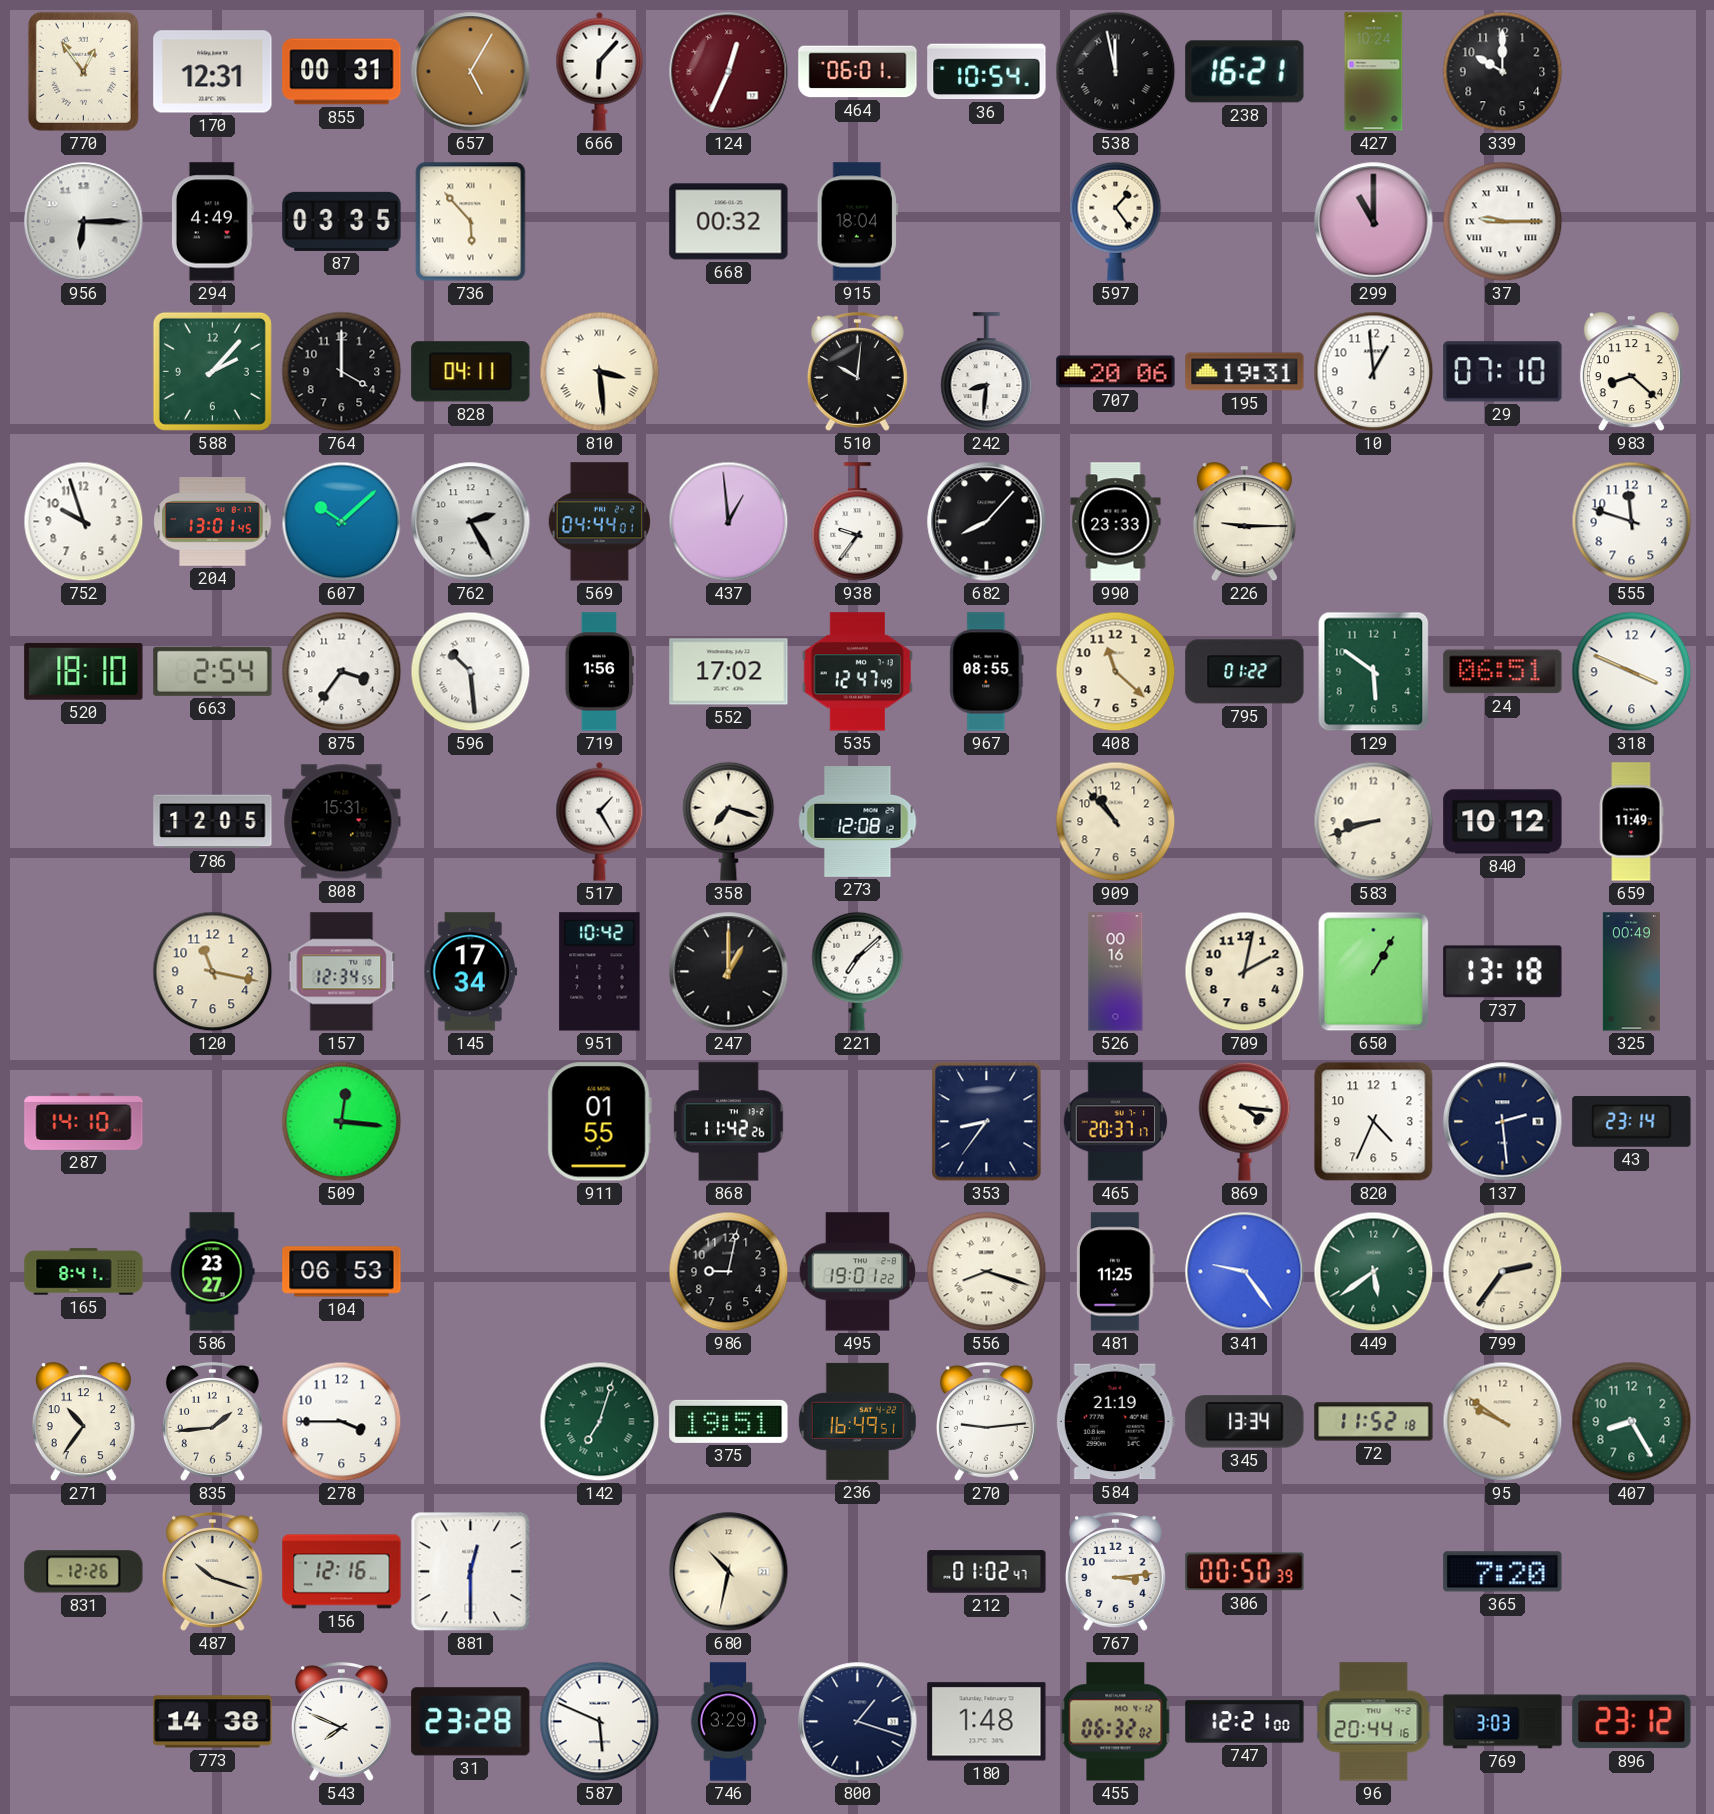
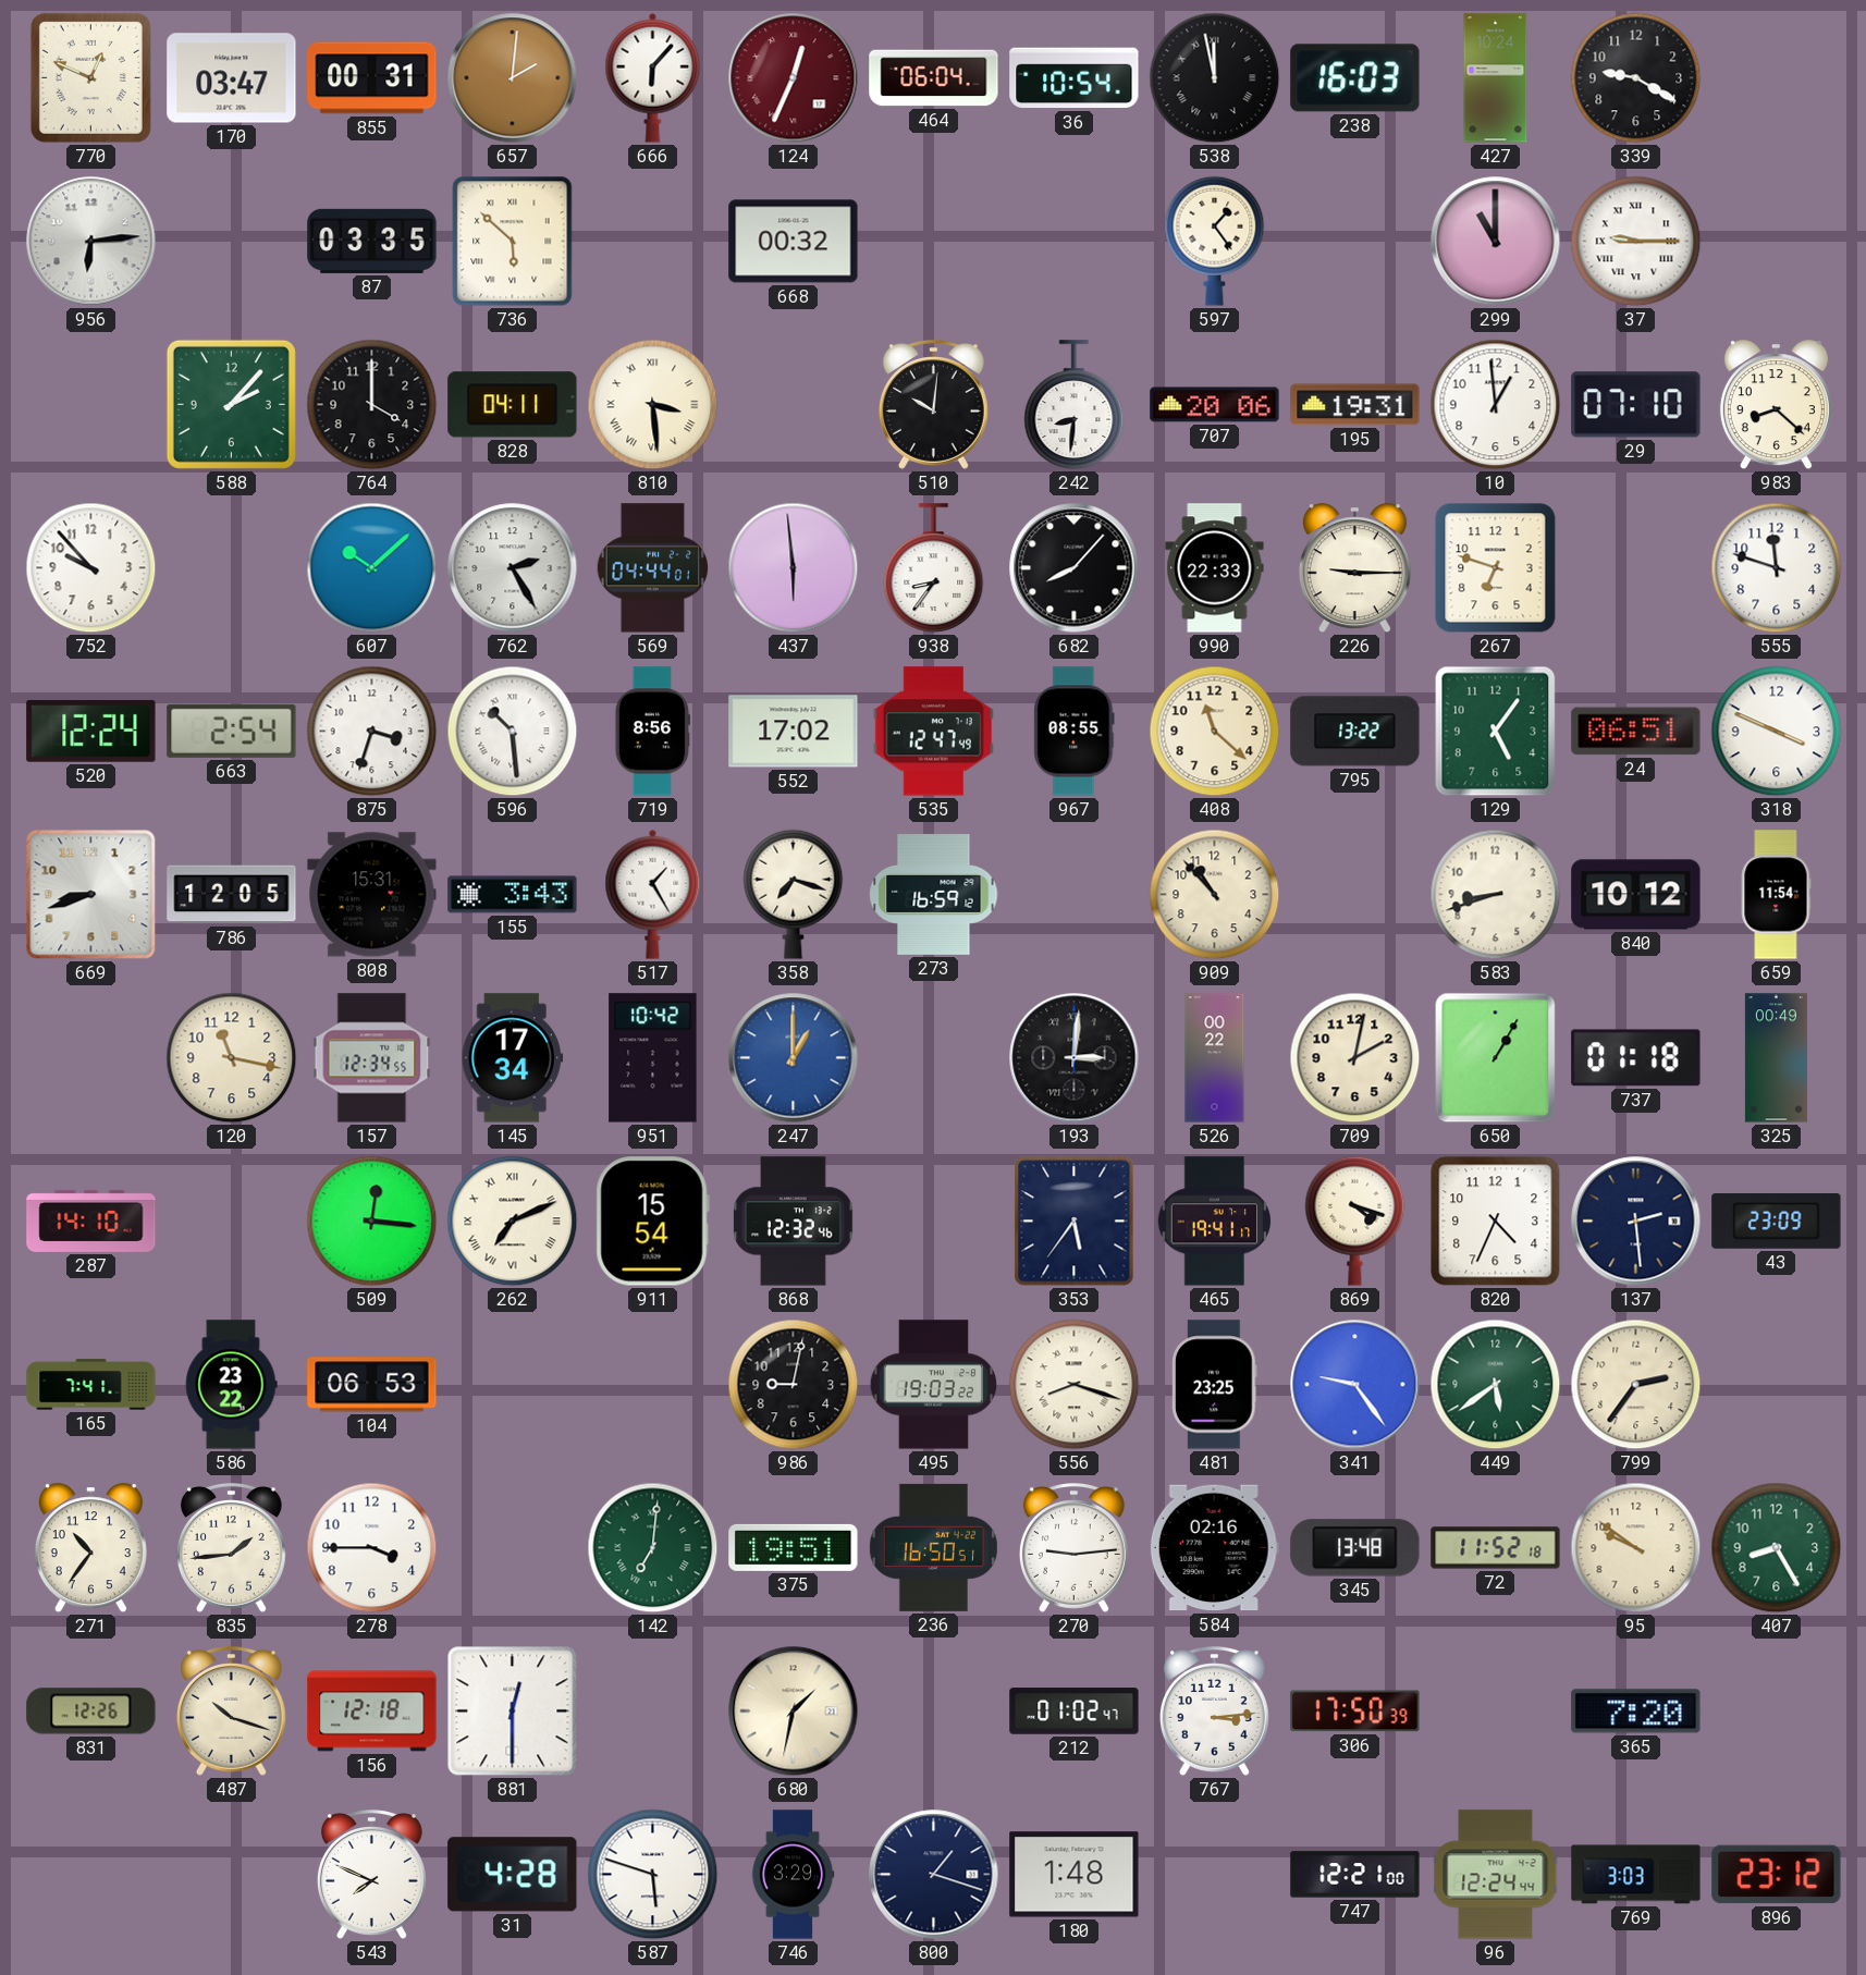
770: 12:54 -> 12:49
170: 12:31 -> 03:47
657: 5:05 -> 2:01
464: 06:01 -> 06:04
238: 16:21 -> 16:03
339: 10:00 -> 9:20
956: 6:15 -> 6:14
294: 4:49 -> none
736: 5:53 -> 5:52
915: 18:04 -> none
752: 9:57 -> 9:53
204: 13:01 -> none
437: 12:59 -> 5:59
938: 9:36 -> 8:36
990: 23:33 -> 22:33
267: none -> 6:48
520: 18:10 -> 12:24
875: 3:36 -> 3:33
719: 1:56 -> 8:56
795: 01:22 -> 13:22
129: 5:51 -> 5:06
669: none -> 8:42
155: none -> 3:43
273: 12:08 -> 16:59
659: 11:49 -> 11:54
247 dial: black -> blue
221: 7:08 -> none
193: none -> 3:01
526: 00:16 -> 00:22
737: 13:18 -> 01:18
262: none -> 7:11
911: 01:55 -> 15:54
868: 11:42 -> 12:32
353: 8:36 -> 5:36
465: 20:37 -> 19:41
869: 4:16 -> 4:18
43: 23:14 -> 23:09
165: 8:41 -> 7:41
586: 23:27 -> 23:22
495: 19:01 -> 19:03
481: 11:25 -> 23:25
142: 7:03 -> 7:01
236: 16:49 -> 16:50
584: 21:19 -> 02:16
345: 13:34 -> 13:48
156: 12:16 -> 12:18
680: 10:32 -> 1:32
306: 00:50 -> 17:50
773: 14:38 -> none
31: 23:28 -> 4:28
587: 5:49 -> 5:48
455: 06:32 -> none
96: 20:44 -> 12:24
